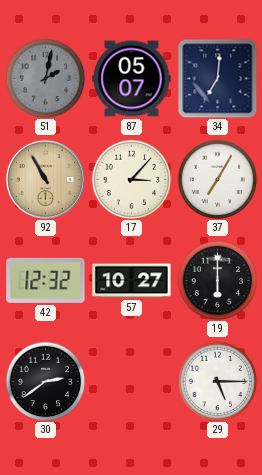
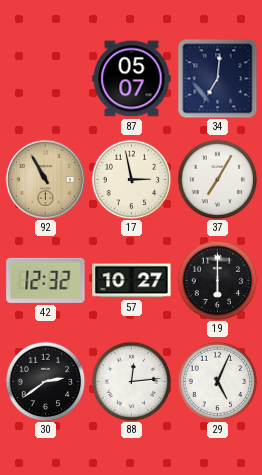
51: 2:02 -> none
17: 3:07 -> 2:58
88: none -> 12:14
29: 5:15 -> 5:04
